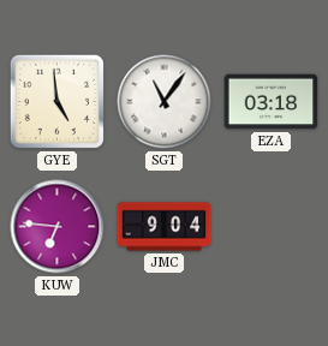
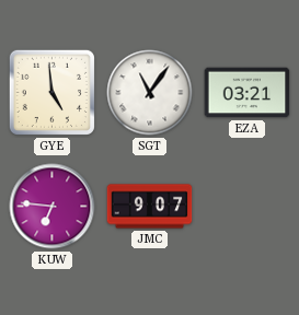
EZA: 03:18 -> 03:21
JMC: 9:04 -> 9:07
